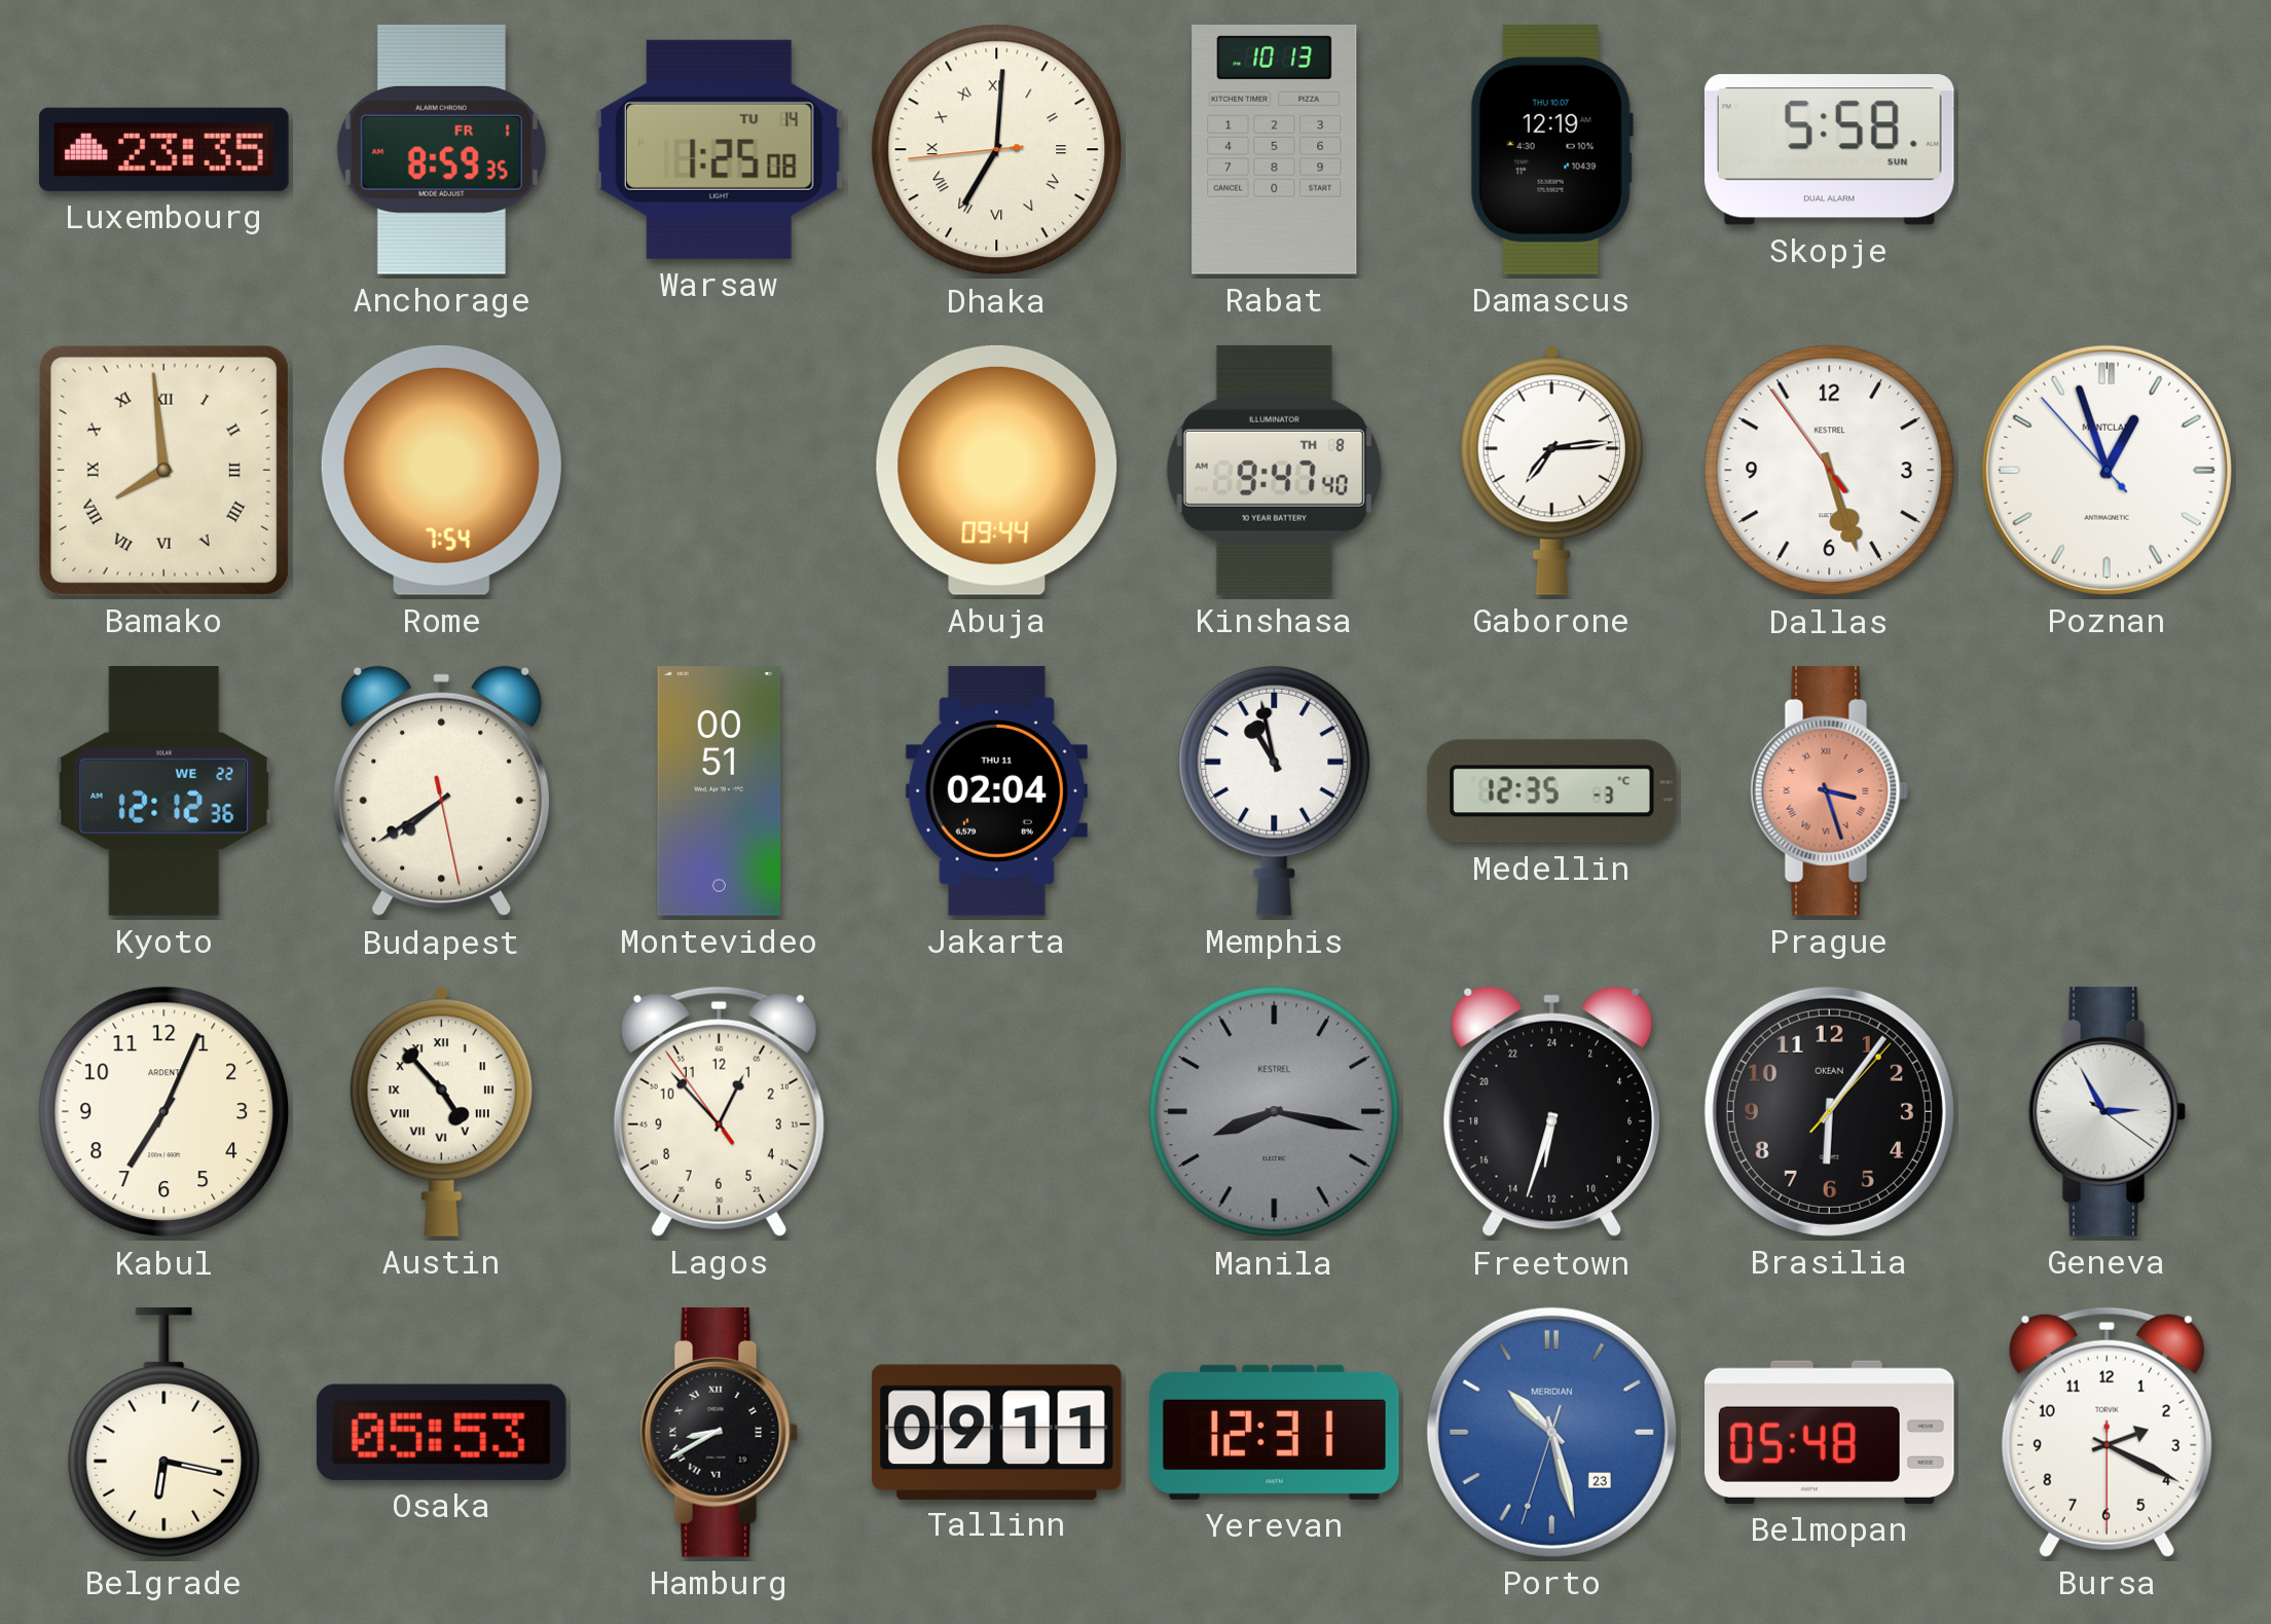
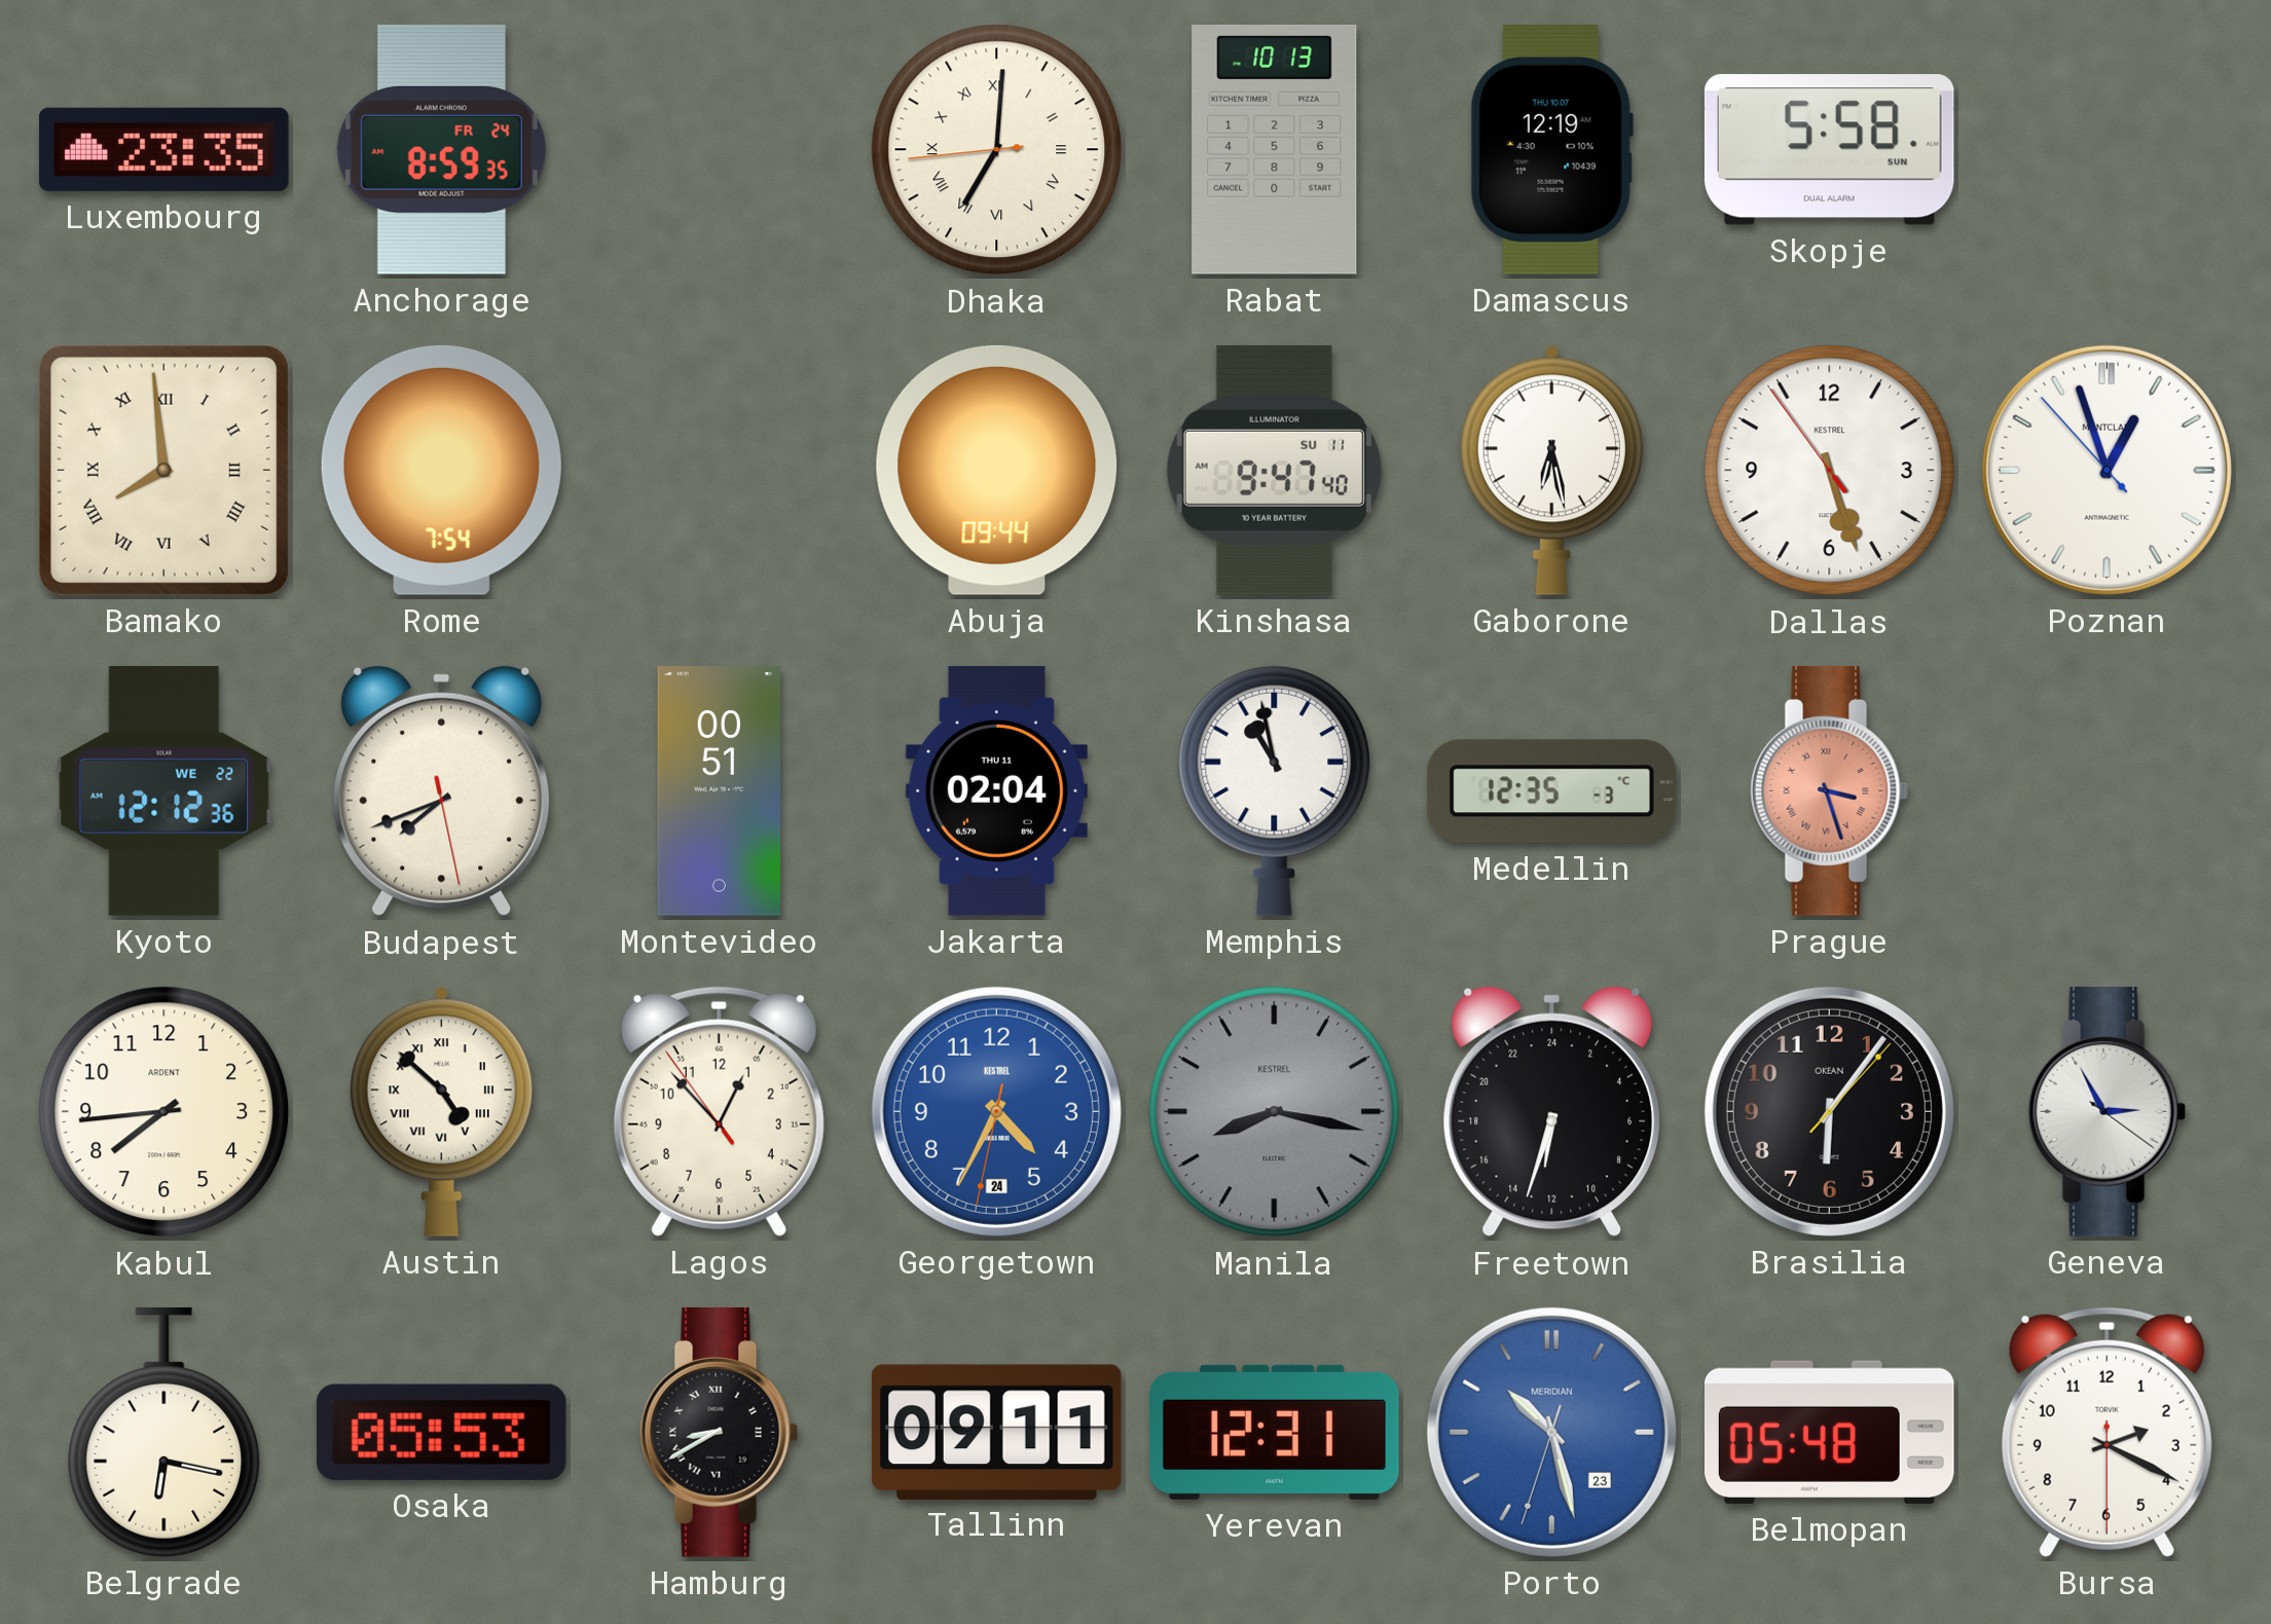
Anchorage date: FR 1 -> FR 24
Warsaw: 1:25 -> none
Kinshasa date: TH 8 -> SU 11
Gaborone: 7:14 -> 6:28
Budapest: 7:39 -> 7:41
Kabul: 7:04 -> 7:44
Austin: 4:53 -> 4:52
Georgetown: none -> 4:34
